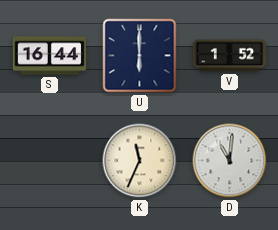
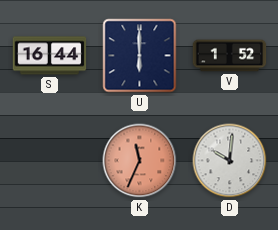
K dial: cream -> salmon
D: 11:01 -> 10:01
